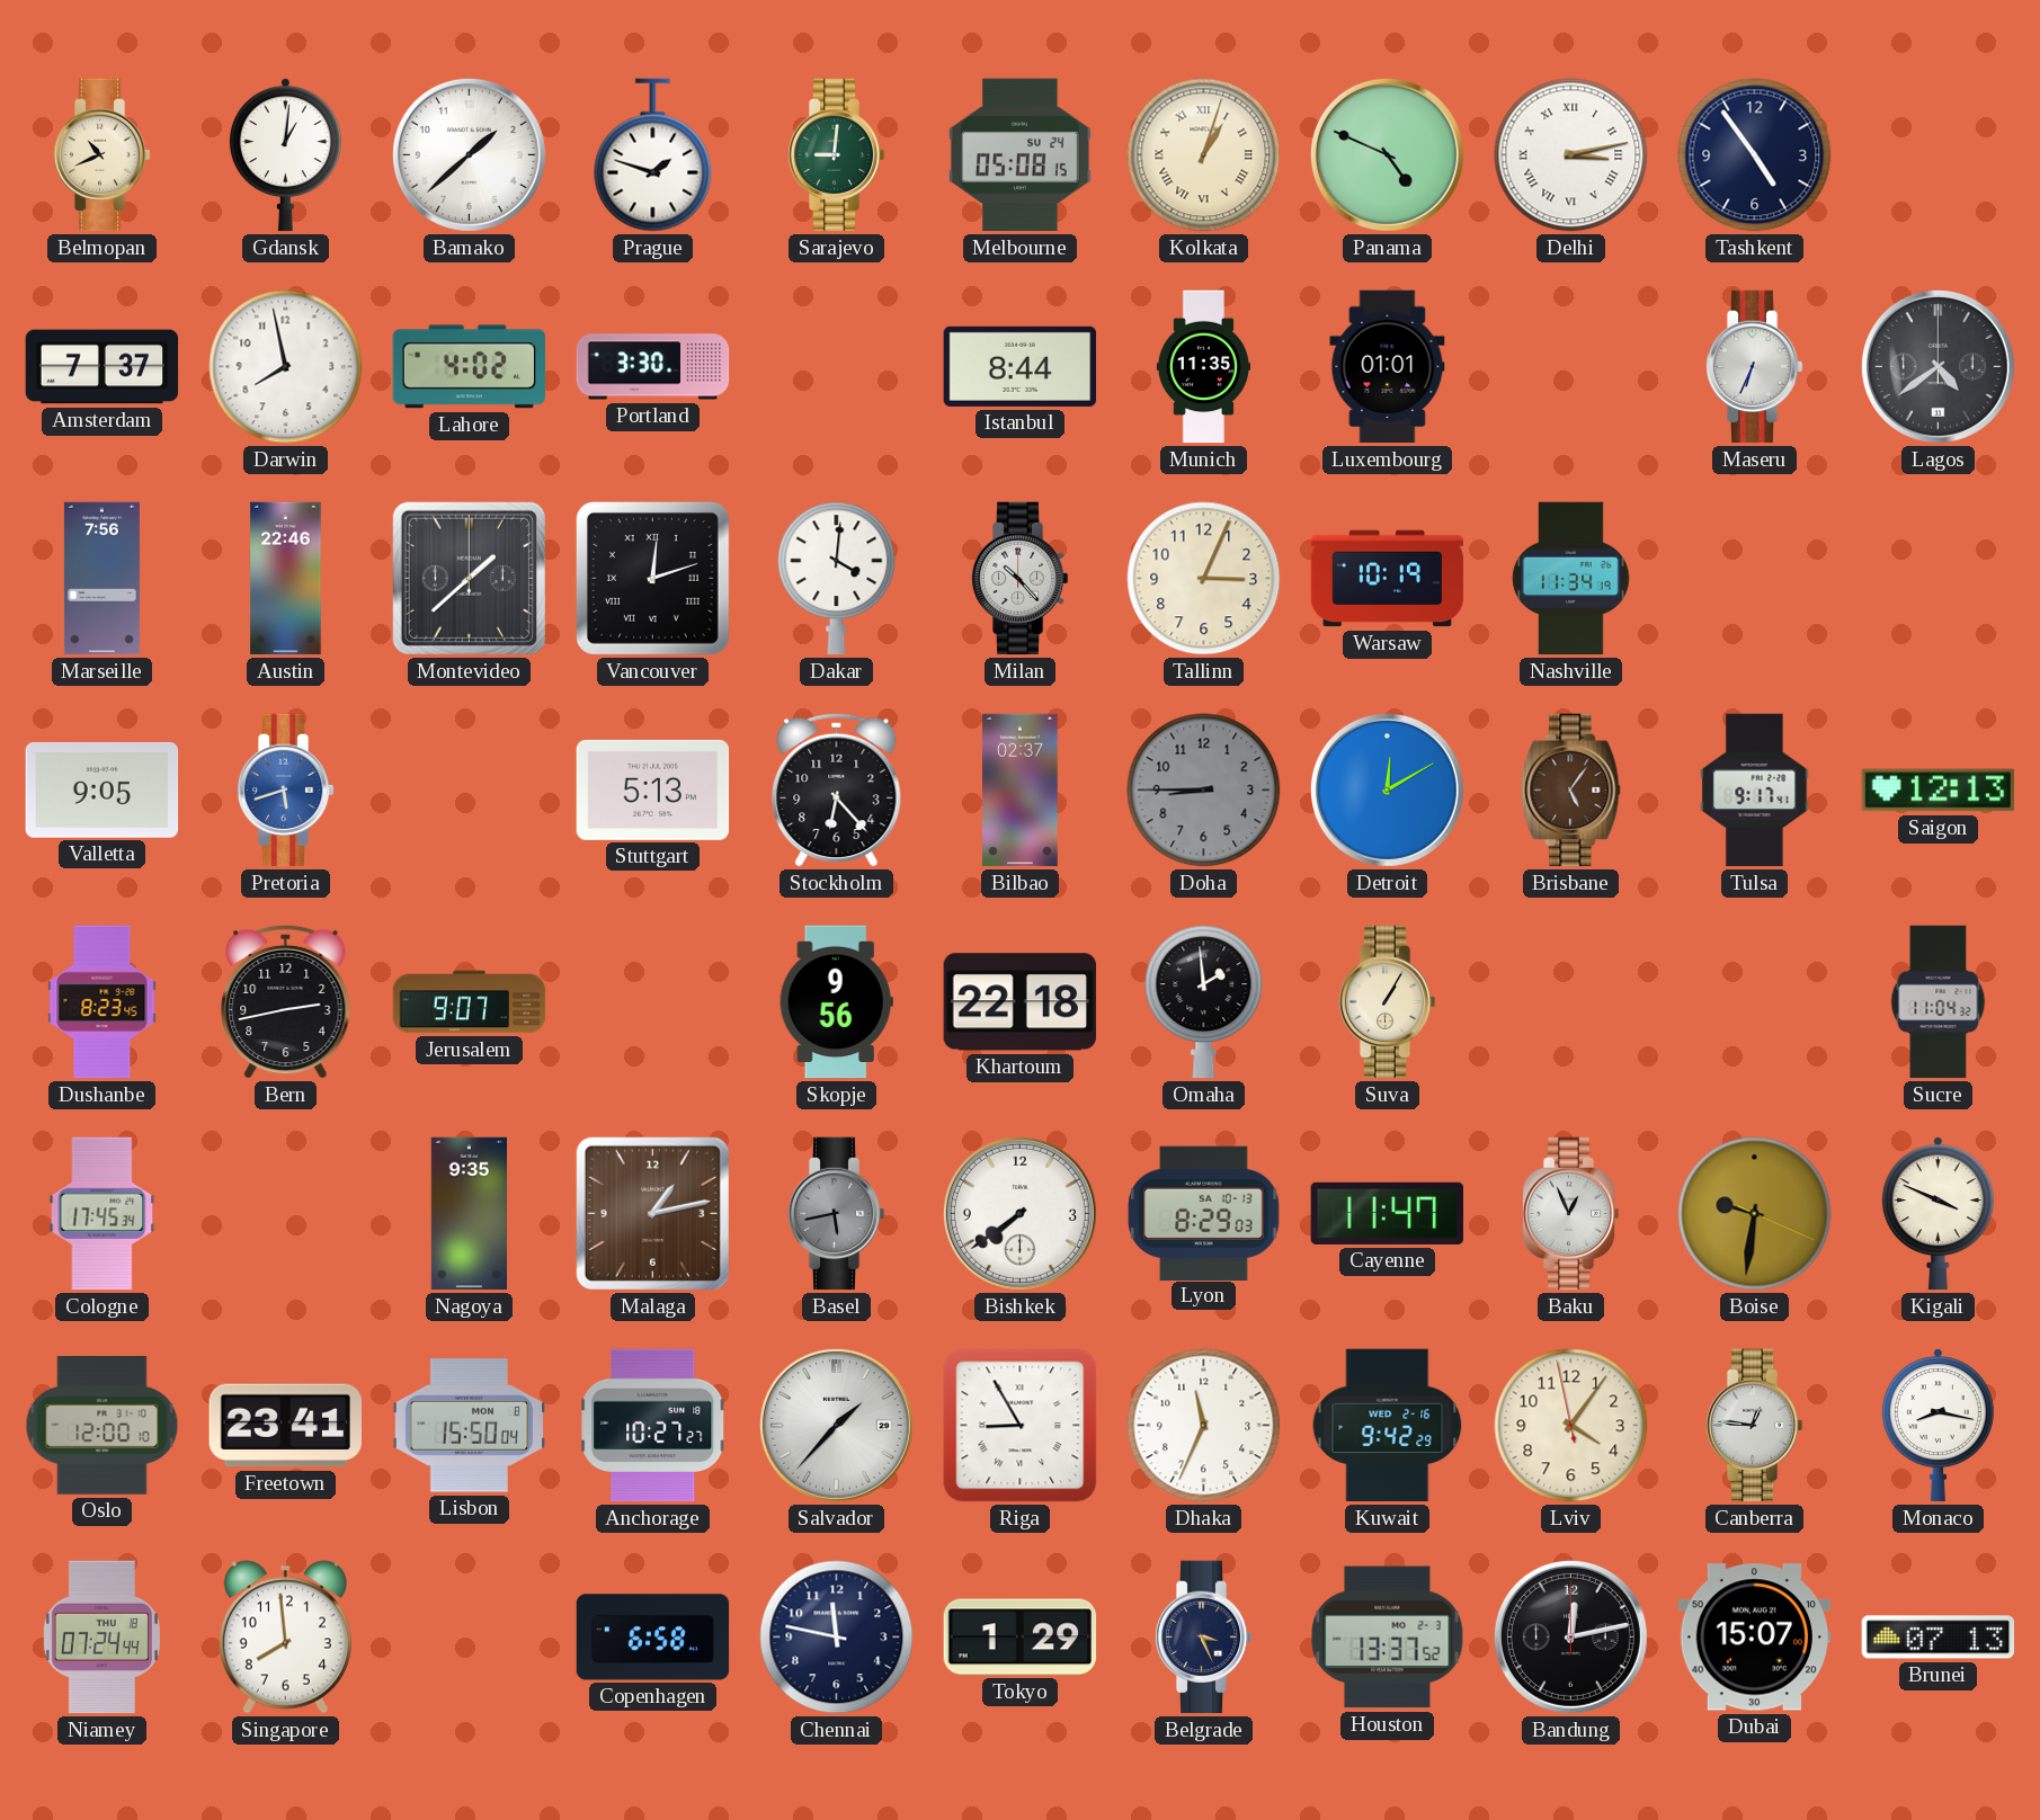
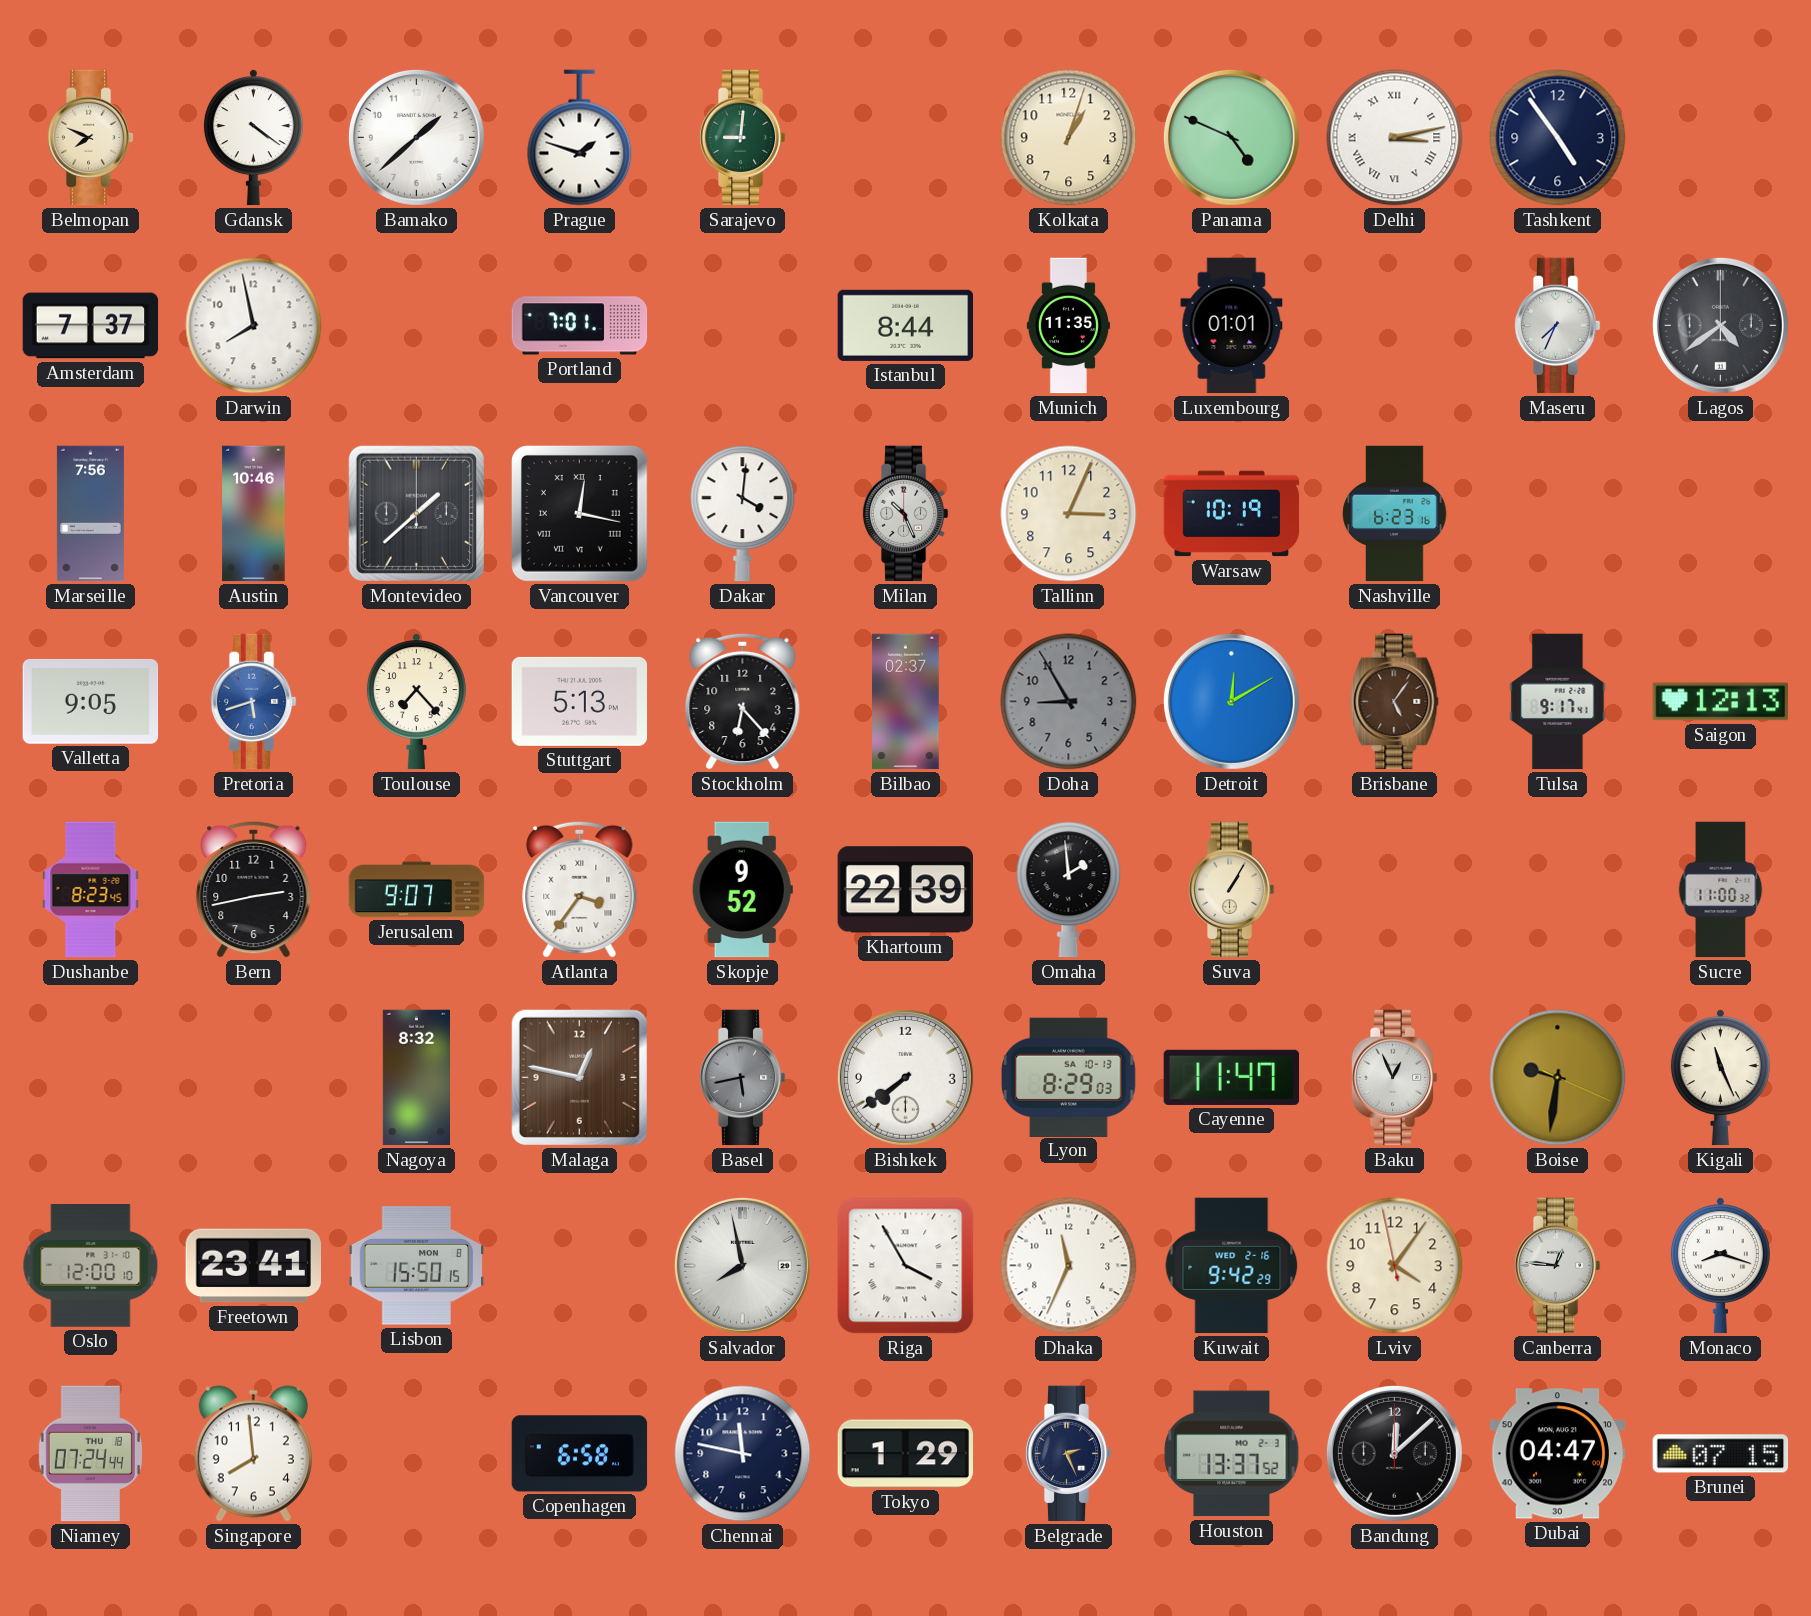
Belmopan: 10:41 -> 7:49
Gdansk: 1:01 -> 4:21
Melbourne: 05:08 -> none
Kolkata numerals: Roman -> Arabic
Lahore: 4:02 -> none
Portland: 3:30 -> 7:01
Maseru: 6:34 -> 7:34
Austin: 22:46 -> 10:46
Vancouver: 12:12 -> 12:17
Milan: 10:23 -> 10:26
Nashville: 11:34 -> 6:23
Toulouse: none -> 7:23
Doha: 8:45 -> 8:55
Atlanta: none -> 3:36
Skopje: 9:56 -> 9:52
Khartoum: 22:18 -> 22:39
Sucre: 11:04 -> 11:00
Cologne: 17:45 -> none
Nagoya: 9:35 -> 8:32
Malaga: 1:13 -> 12:47
Kigali: 3:49 -> 11:26
Lisbon: 15:50:04 -> 15:50:15
Anchorage: 10:27 -> none
Salvador: 1:37 -> 7:58
Riga: 8:55 -> 3:55
Monaco: 8:17 -> 8:18
Belgrade: 3:26 -> 2:26
Bandung: 12:13 -> 12:08
Dubai: 15:07 -> 04:47
Brunei: 07:13 -> 07:15
